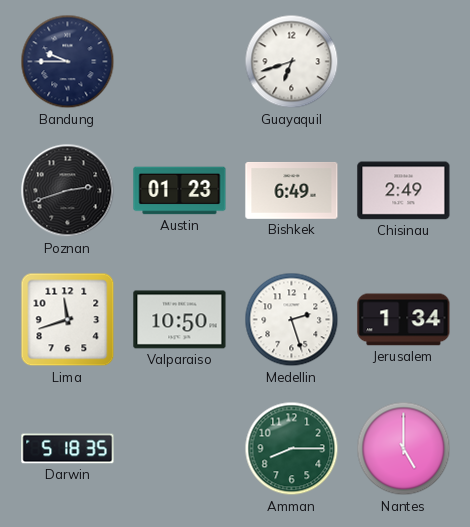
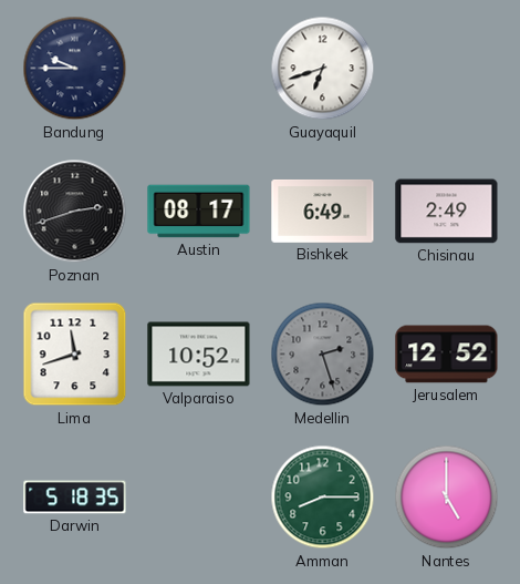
Austin: 01:23 -> 08:17
Valparaiso: 10:50 -> 10:52
Medellin dial: white -> grey
Jerusalem: 1:34 -> 12:52
